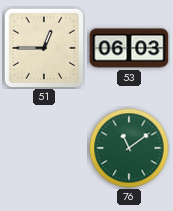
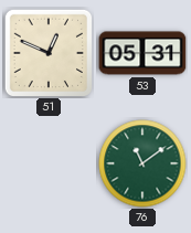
51: 12:45 -> 12:49
53: 06:03 -> 05:31
